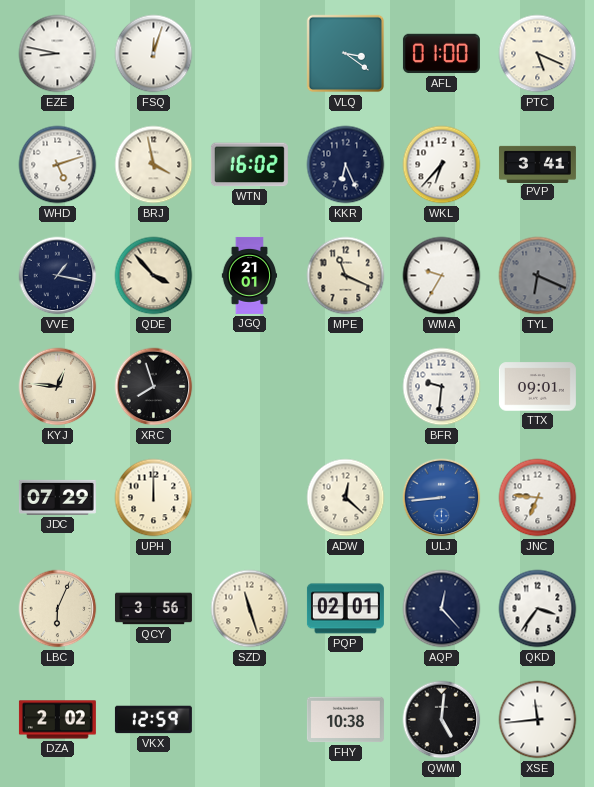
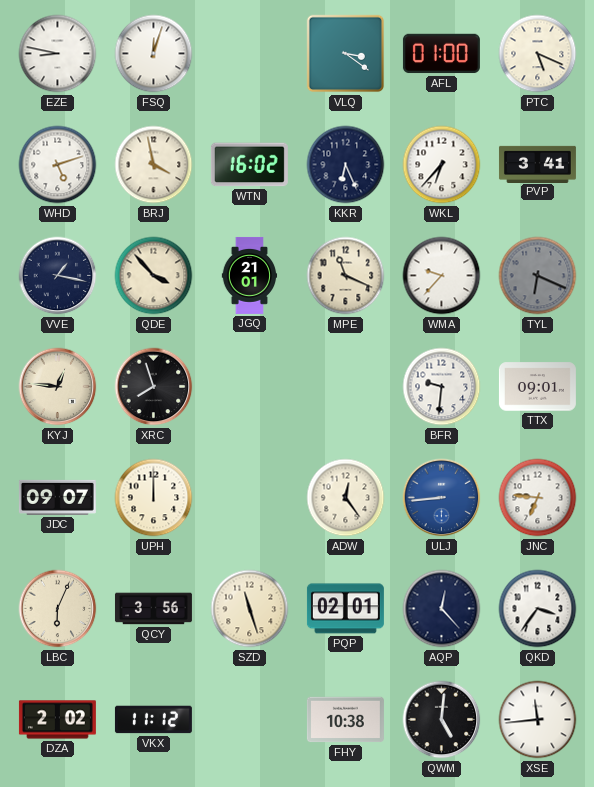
WMA: 9:35 -> 9:37
JDC: 07:29 -> 09:07
ADW: 12:22 -> 12:24
VKX: 12:59 -> 11:12
